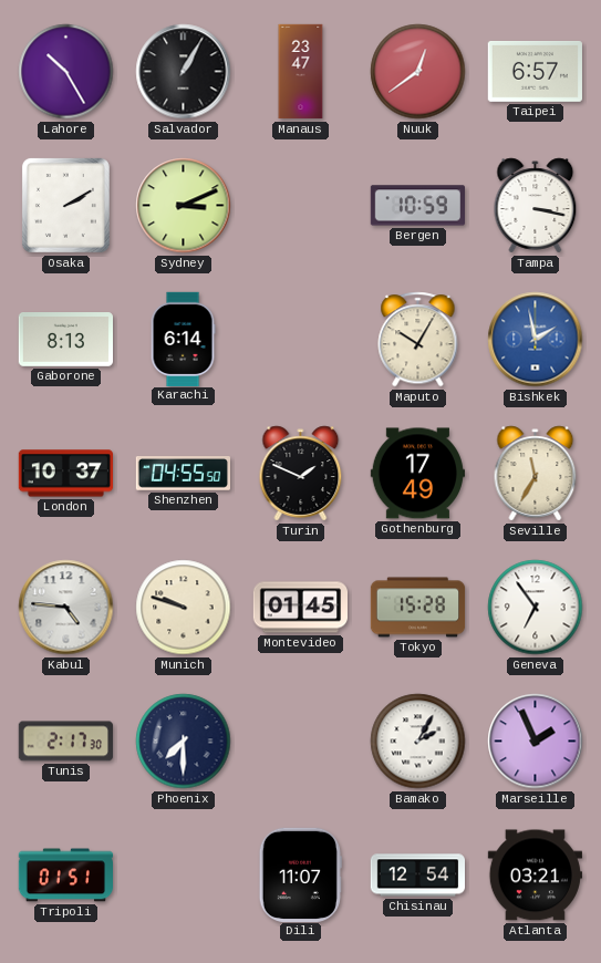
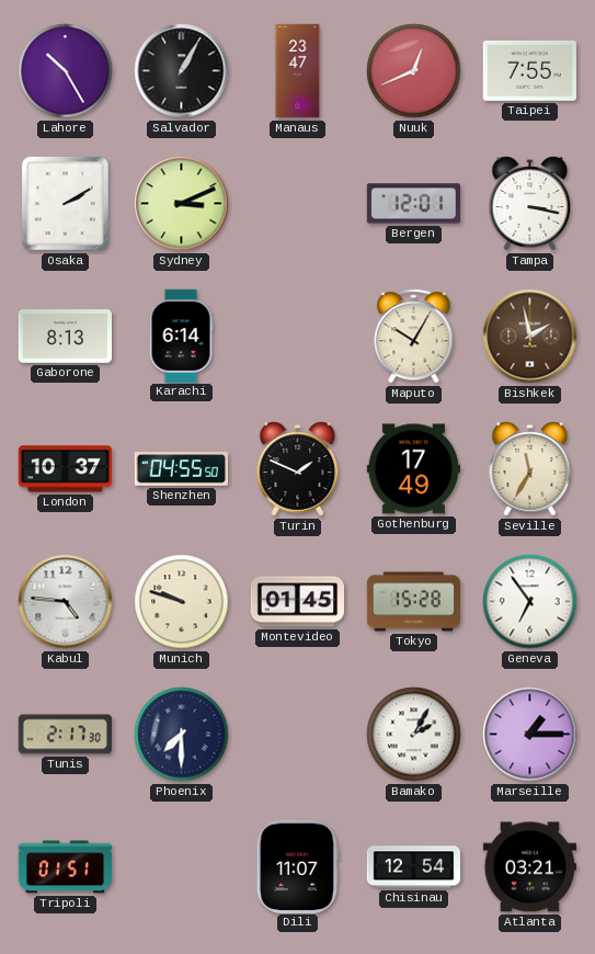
Nuuk: 12:39 -> 12:41
Taipei: 6:57 -> 7:55
Bergen: 10:59 -> 12:01
Bishkek dial: blue -> brown
Marseille: 1:56 -> 1:15
